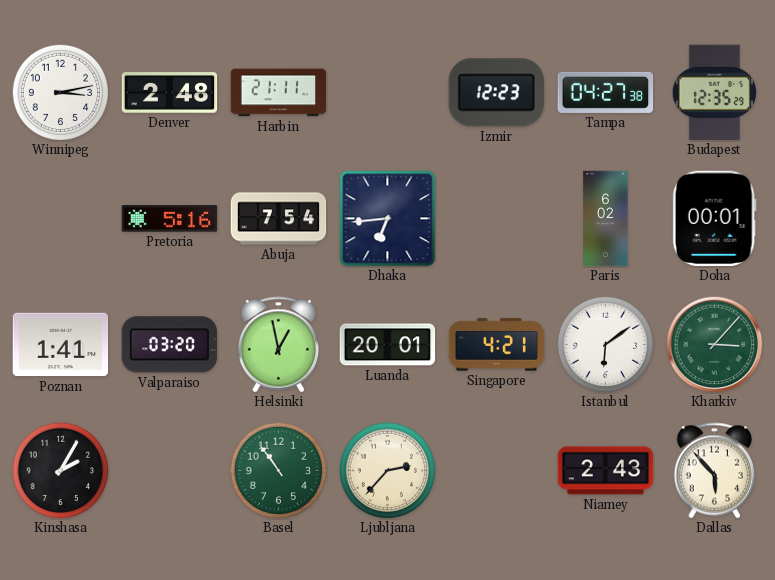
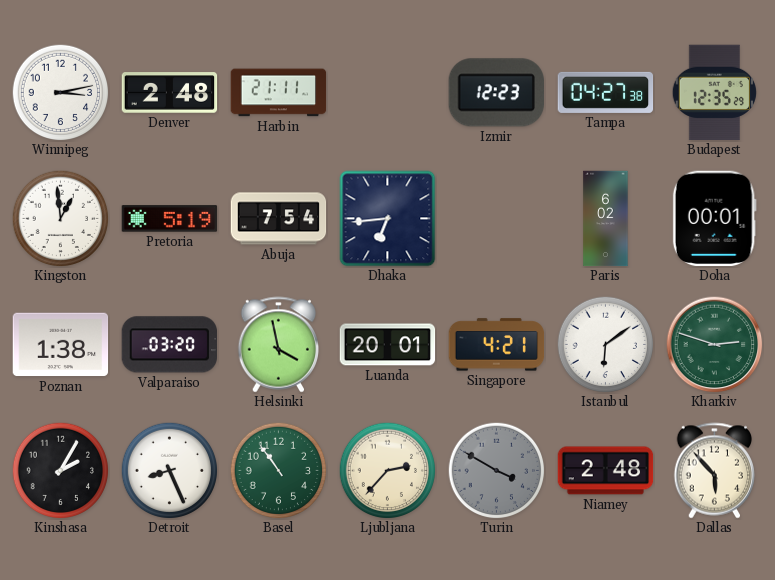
Kingston: none -> 12:59
Pretoria: 5:16 -> 5:19
Poznan: 1:41 -> 1:38
Helsinki: 12:58 -> 3:58
Kharkiv: 3:07 -> 2:48
Detroit: none -> 8:26
Turin: none -> 3:50
Niamey: 2:43 -> 2:48
